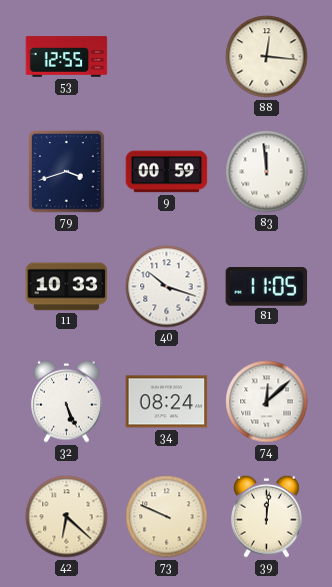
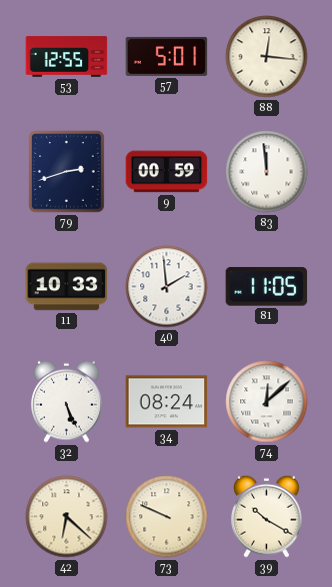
57: none -> 5:01
79: 3:42 -> 2:42
40: 10:18 -> 1:59
39: 12:01 -> 10:20
